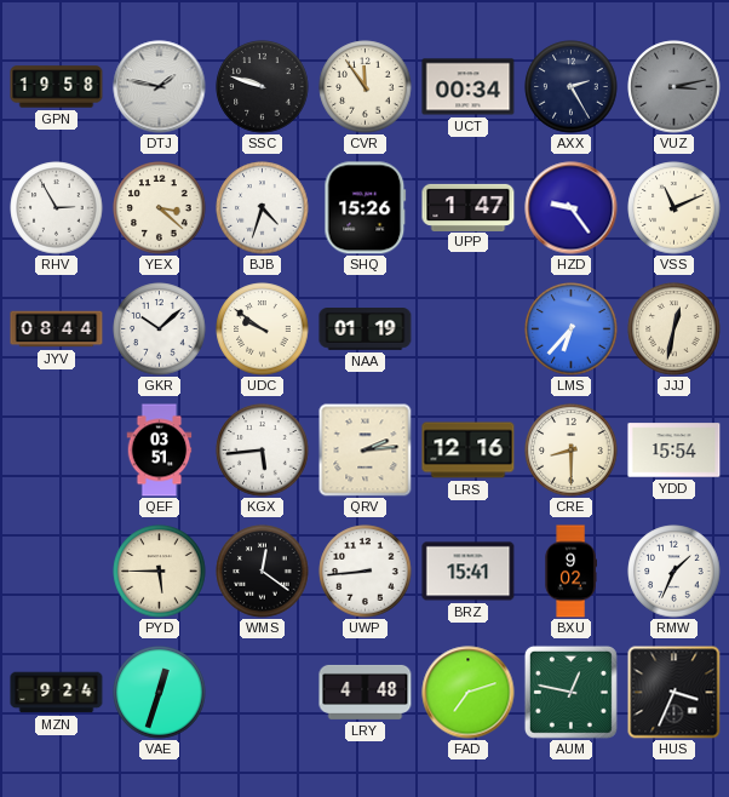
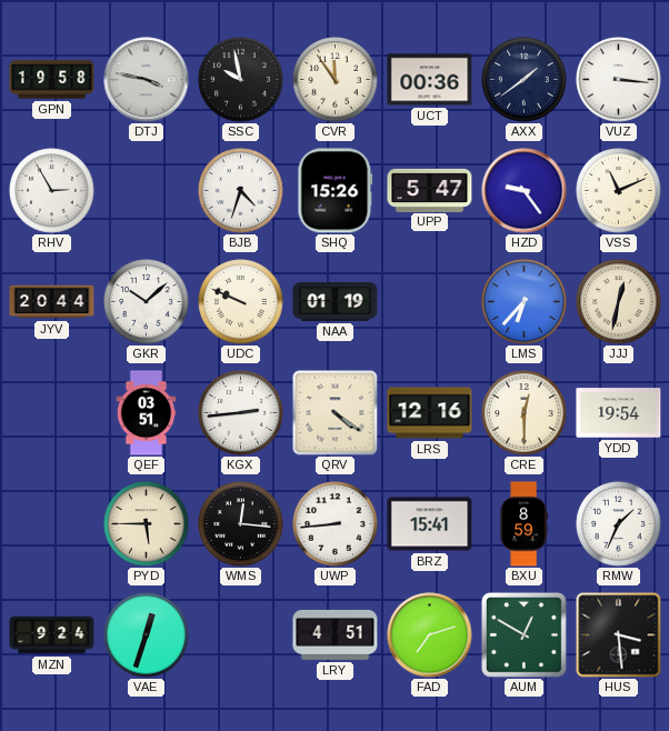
DTJ: 1:47 -> 3:47
SSC: 9:48 -> 9:58
UCT: 00:34 -> 00:36
AXX: 2:25 -> 1:39
VUZ: 3:13 -> 3:16
VUZ dial: grey -> white
YEX: 3:22 -> none
UPP: 1:47 -> 5:47
JYV: 08:44 -> 20:44
UDC: 9:51 -> 9:49
KGX: 5:44 -> 2:44
QRV: 2:14 -> 4:21
CRE: 8:30 -> 12:30
YDD: 15:54 -> 19:54
WMS: 12:21 -> 12:16
BXU: 9:02 -> 8:59
LRY: 4:48 -> 4:51
AUM: 12:47 -> 12:50
HUS: 3:34 -> 3:29
